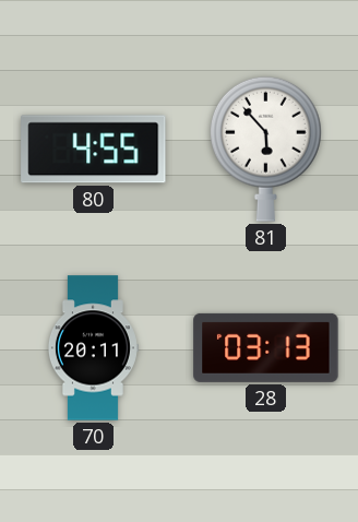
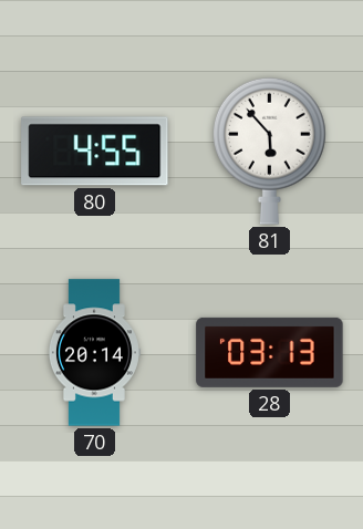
70: 20:11 -> 20:14
